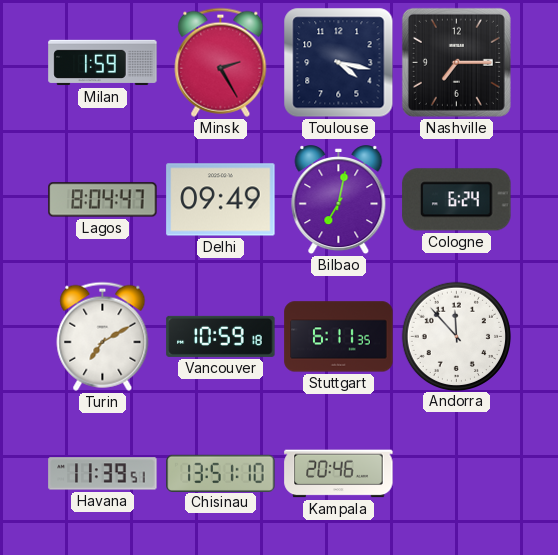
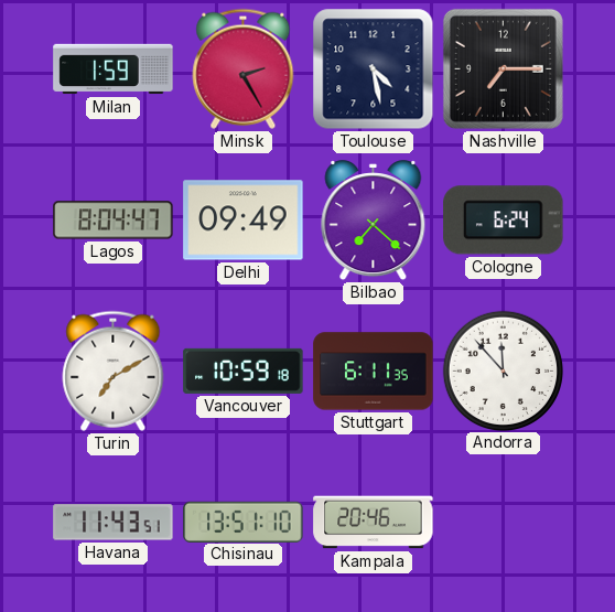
Toulouse: 4:17 -> 4:28
Bilbao: 7:02 -> 7:22
Havana: 11:39 -> 11:43
